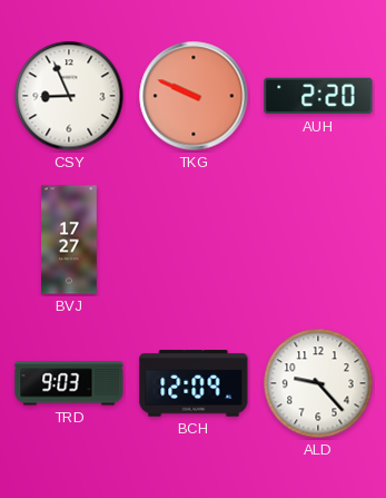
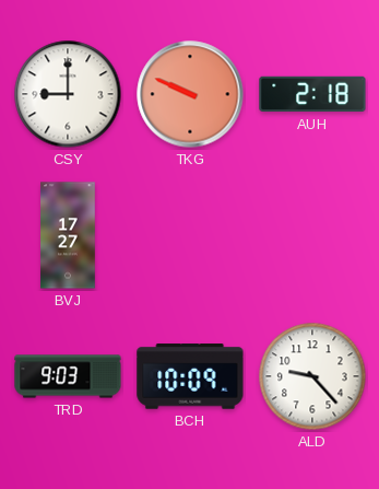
CSY: 8:56 -> 9:00
AUH: 2:20 -> 2:18
BCH: 12:09 -> 10:09
